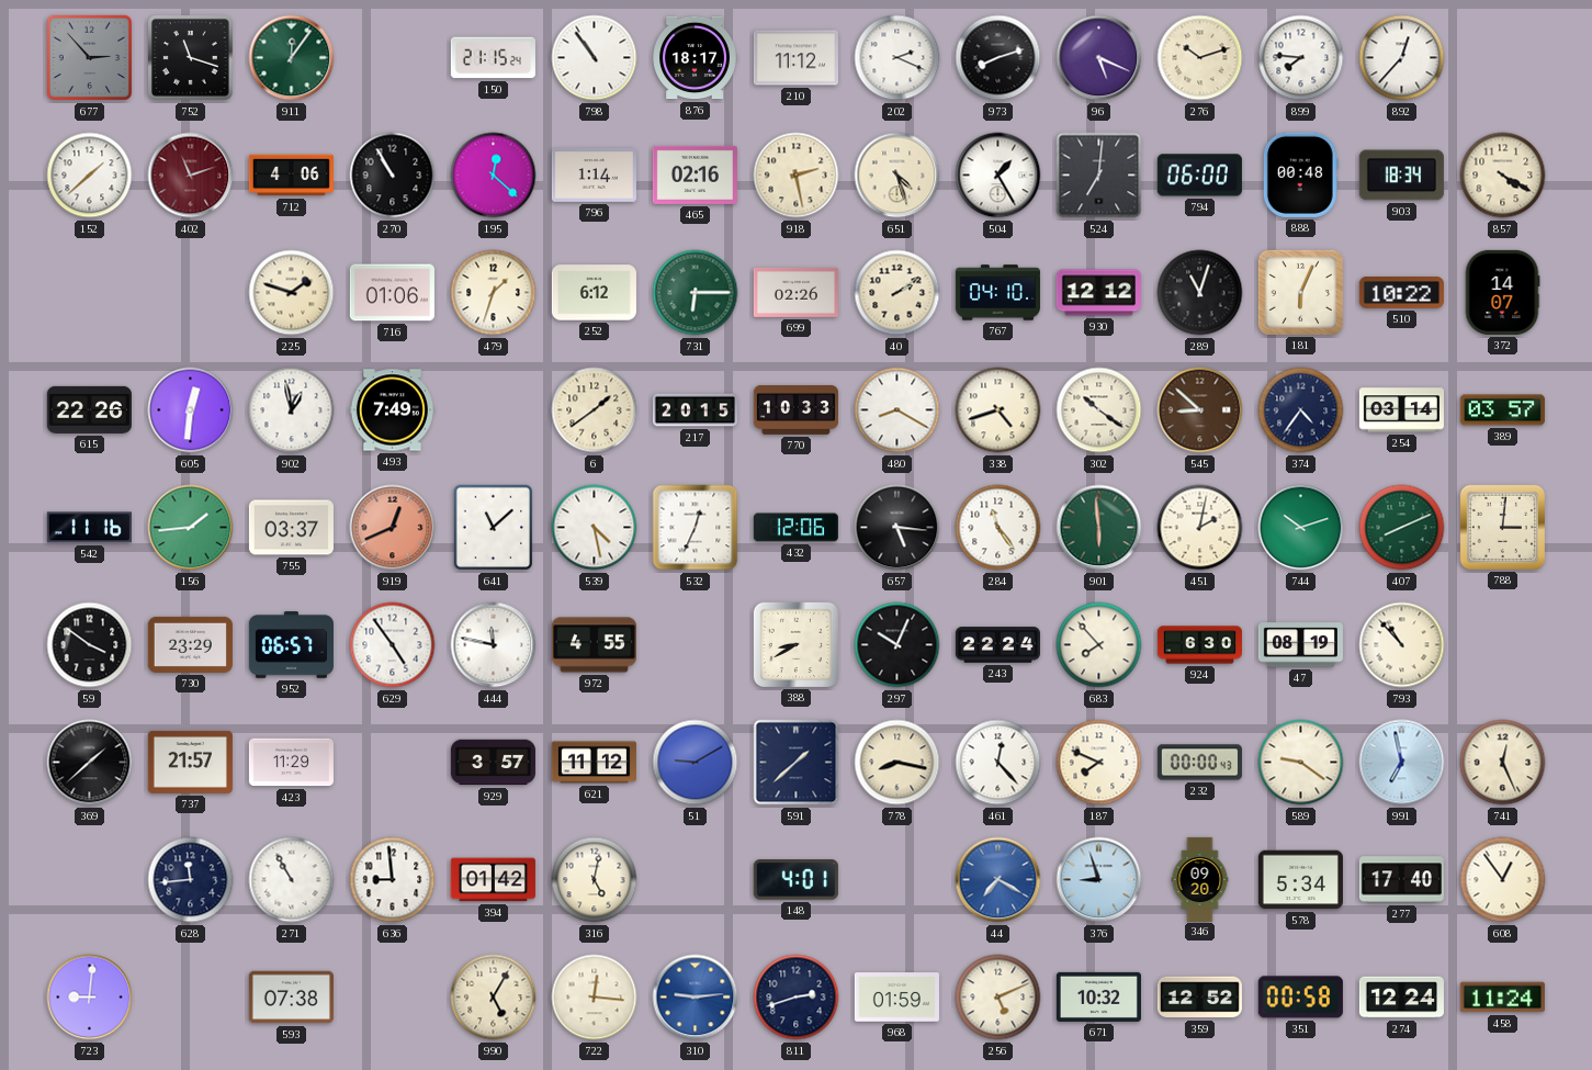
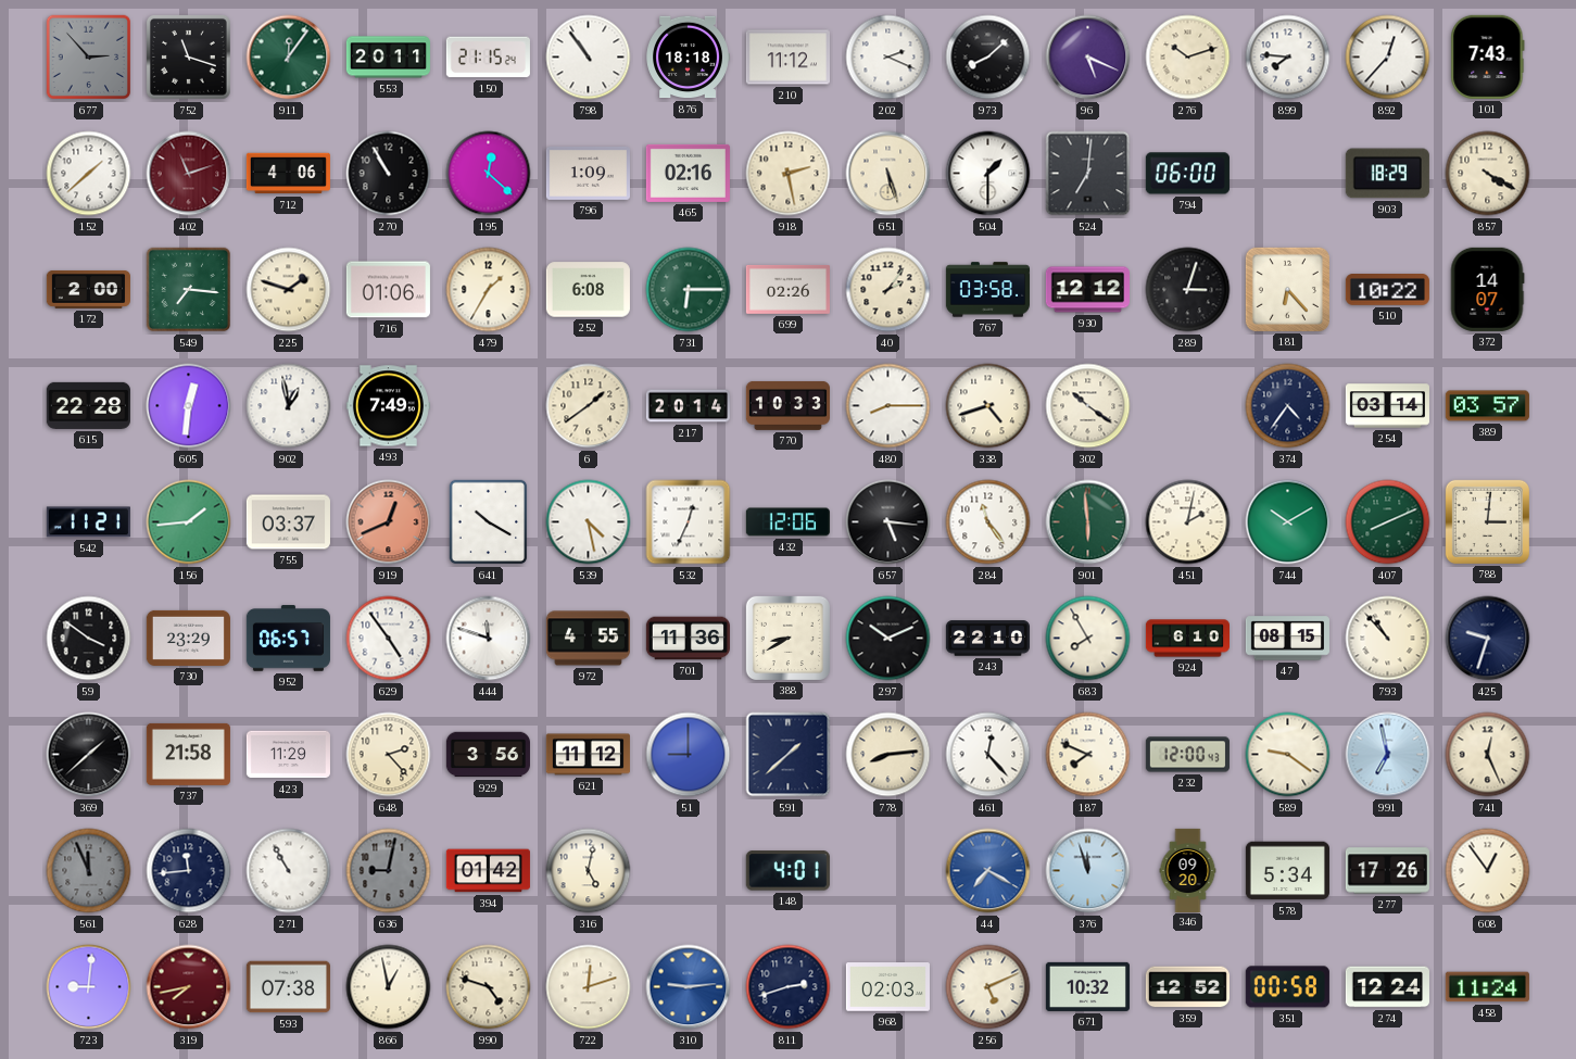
553: none -> 20:11
876: 18:17 -> 18:18
973: 8:12 -> 8:08
101: none -> 7:43
796: 1:14 -> 1:09
651: 4:27 -> 5:27
504: 1:25 -> 1:30
888: 00:48 -> none
903: 18:34 -> 18:29
172: none -> 2:00
549: none -> 7:16
479: 1:33 -> 1:35
252: 6:12 -> 6:08
40: 2:09 -> 2:06
767: 04:10 -> 03:58
289: 11:03 -> 3:03
181: 6:04 -> 6:23
615: 22:26 -> 22:28
217: 20:15 -> 20:14
480: 8:20 -> 8:15
545: 8:52 -> none
542: 11:16 -> 11:21
641: 11:08 -> 10:20
744: 10:12 -> 10:10
444: 11:47 -> 11:48
701: none -> 11:36
297: 10:04 -> 10:11
243: 22:24 -> 22:10
683: 7:53 -> 7:55
924: 6:30 -> 6:10
47: 08:19 -> 08:15
425: none -> 9:33
737: 21:57 -> 21:58
648: none -> 2:23
929: 3:57 -> 3:56
51: 9:10 -> 9:00
778: 8:17 -> 8:14
232: 00:00 -> 12:00
561: none -> 11:56
636: 8:59 -> 9:02
636 dial: white -> grey
376: 8:57 -> 11:57
277: 17:40 -> 17:26
319: none -> 7:43
866: none -> 12:58
990: 5:05 -> 4:48
722: 12:16 -> 12:12
968: 01:59 -> 02:03
